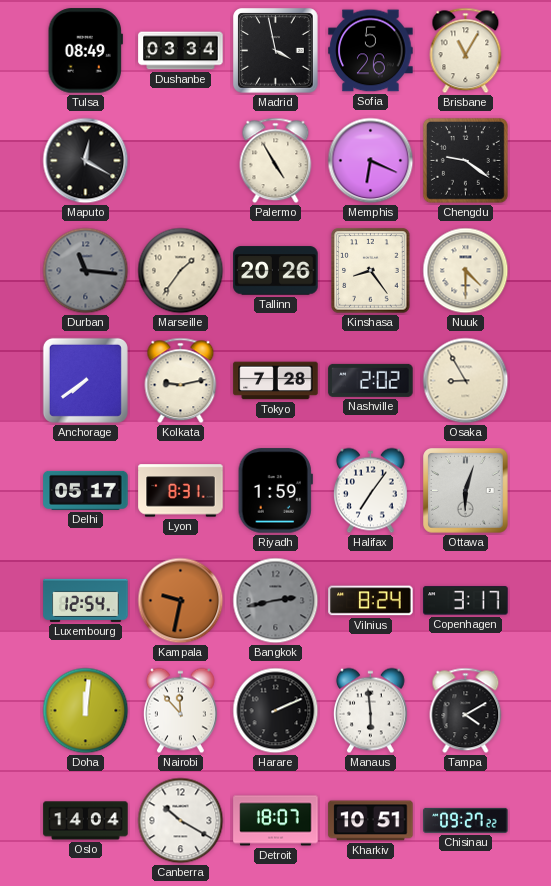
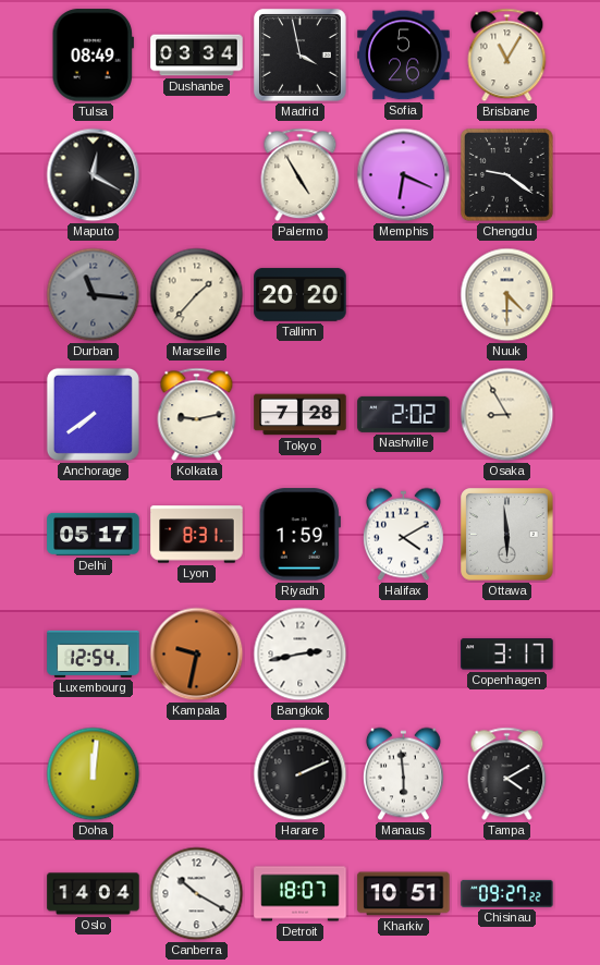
Marseille: 1:36 -> 1:37
Tallinn: 20:26 -> 20:20
Kinshasa: 8:24 -> none
Halifax: 7:06 -> 4:10
Ottawa: 6:03 -> 5:59
Bangkok dial: grey -> white
Vilnius: 8:24 -> none
Nairobi: 11:53 -> none
